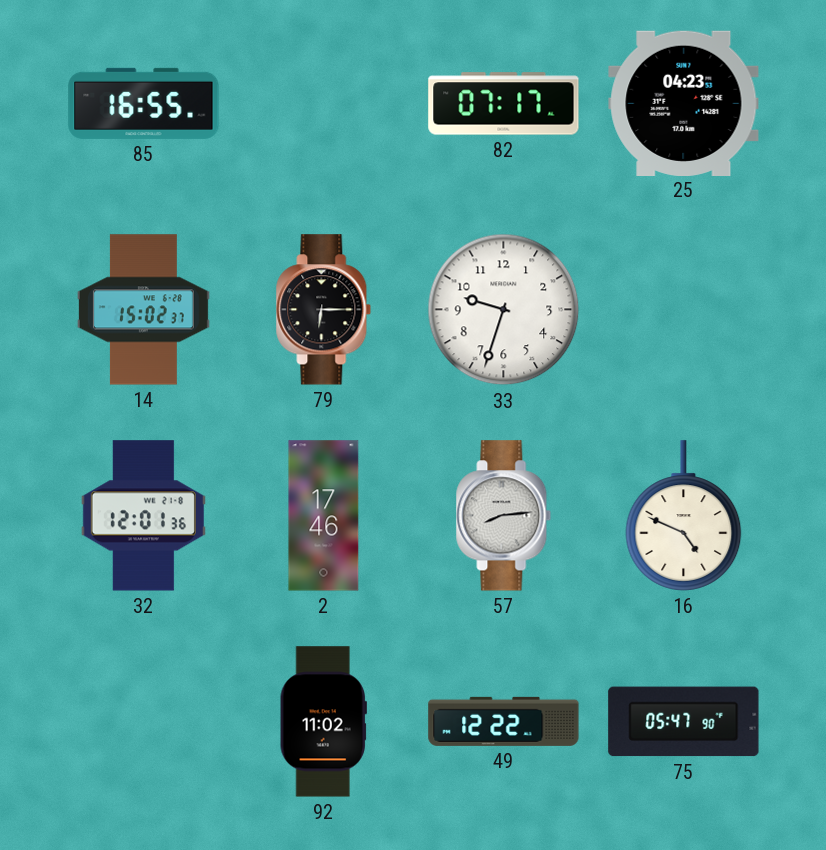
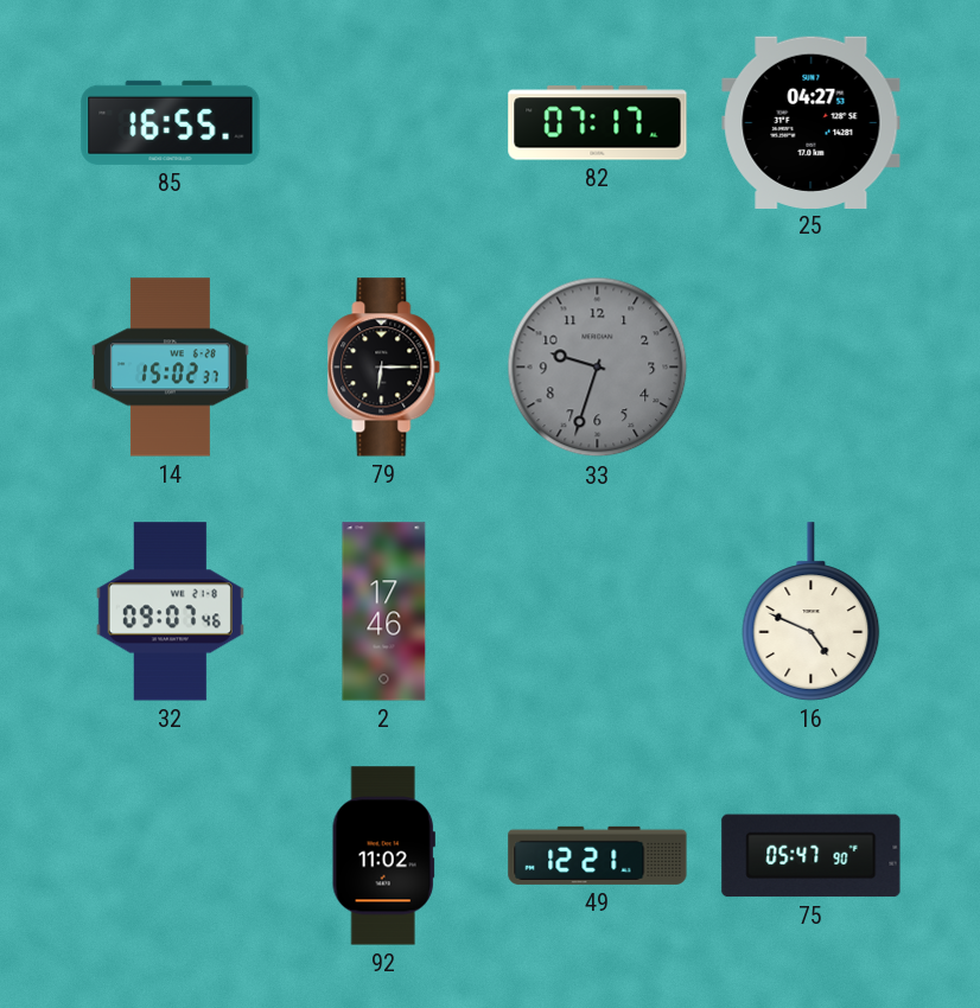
25: 04:23 -> 04:27
33 dial: white -> grey
32: 12:01 -> 09:07
57: 8:14 -> none
49: 12:22 -> 12:21
